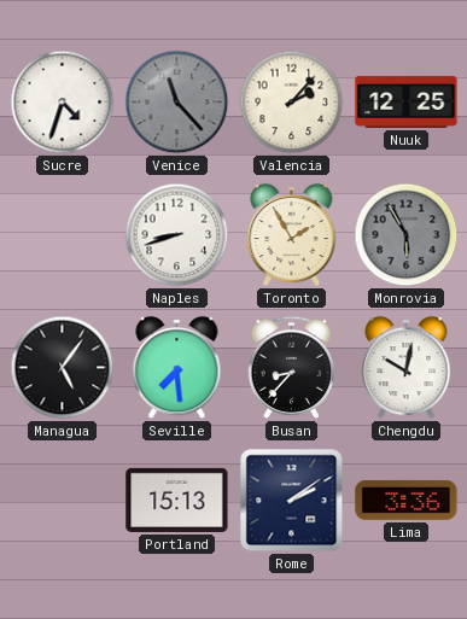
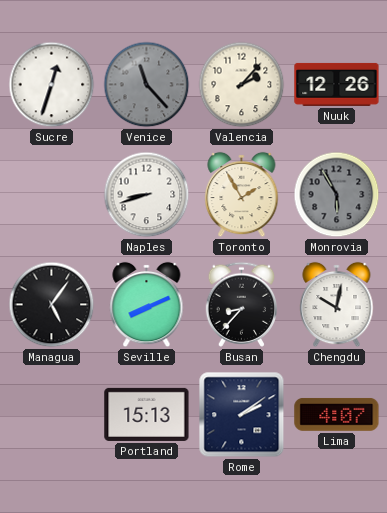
Sucre: 4:33 -> 12:33
Nuuk: 12:25 -> 12:26
Seville: 7:29 -> 8:11
Lima: 3:36 -> 4:07
